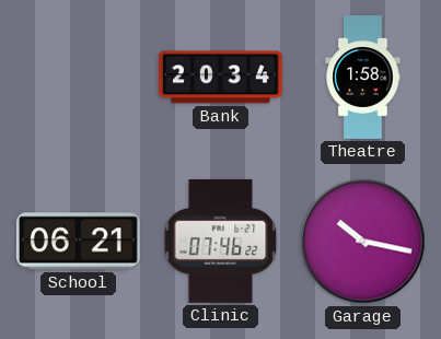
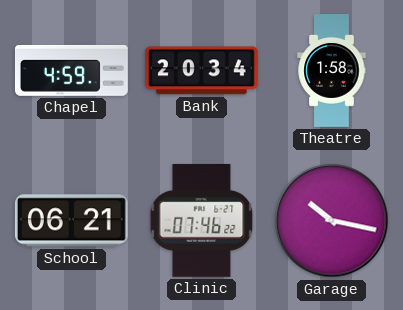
Chapel: none -> 4:59
